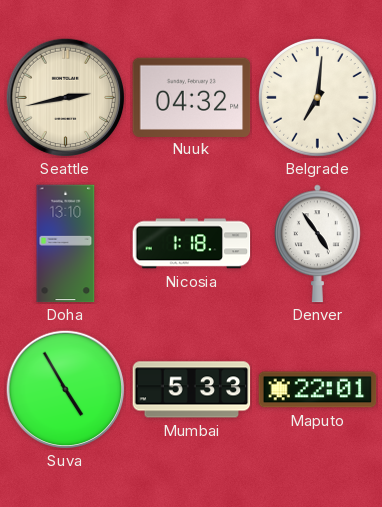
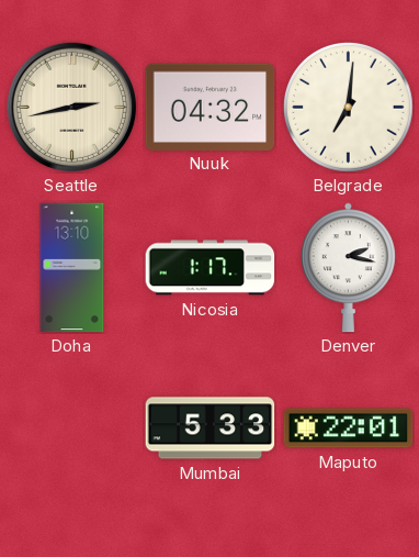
Nicosia: 1:18 -> 1:17
Denver: 4:54 -> 2:17
Suva: 4:55 -> none
